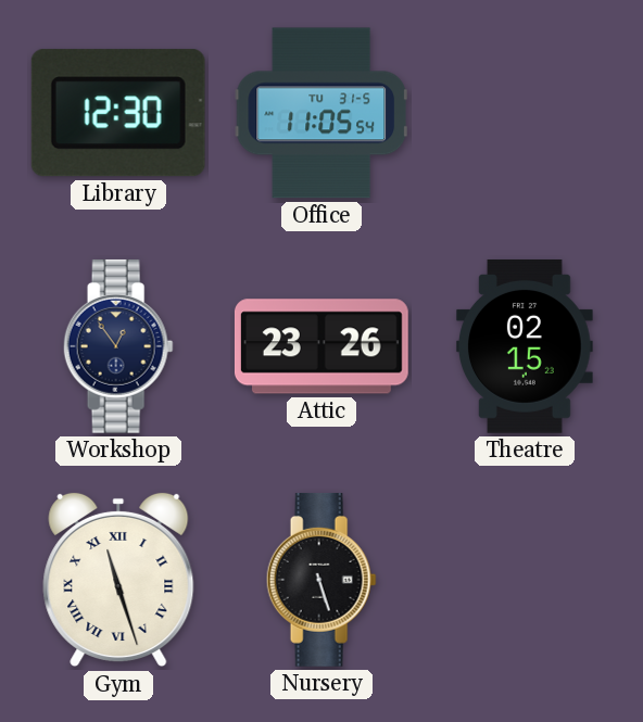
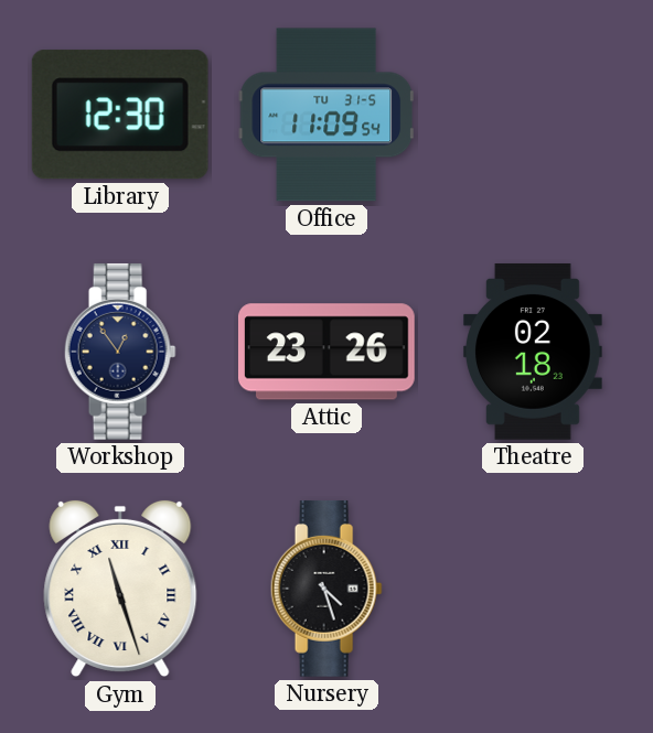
Office: 11:05 -> 11:09
Theatre: 02:15 -> 02:18
Nursery: 5:27 -> 4:27
